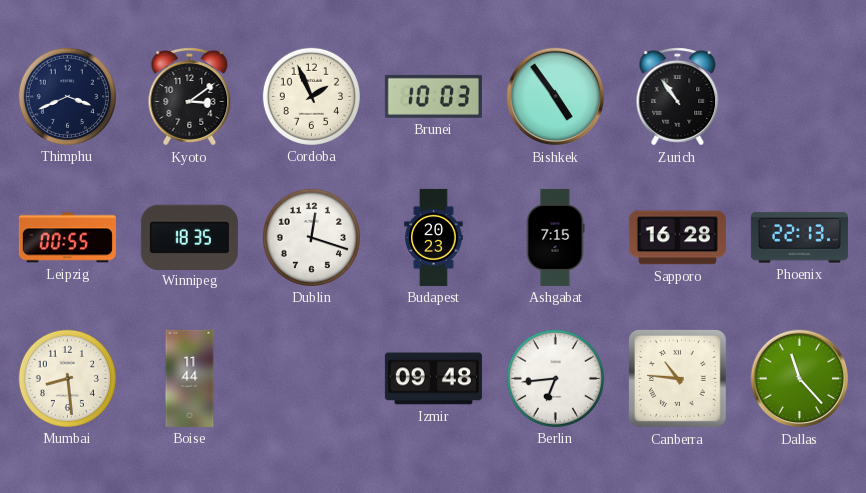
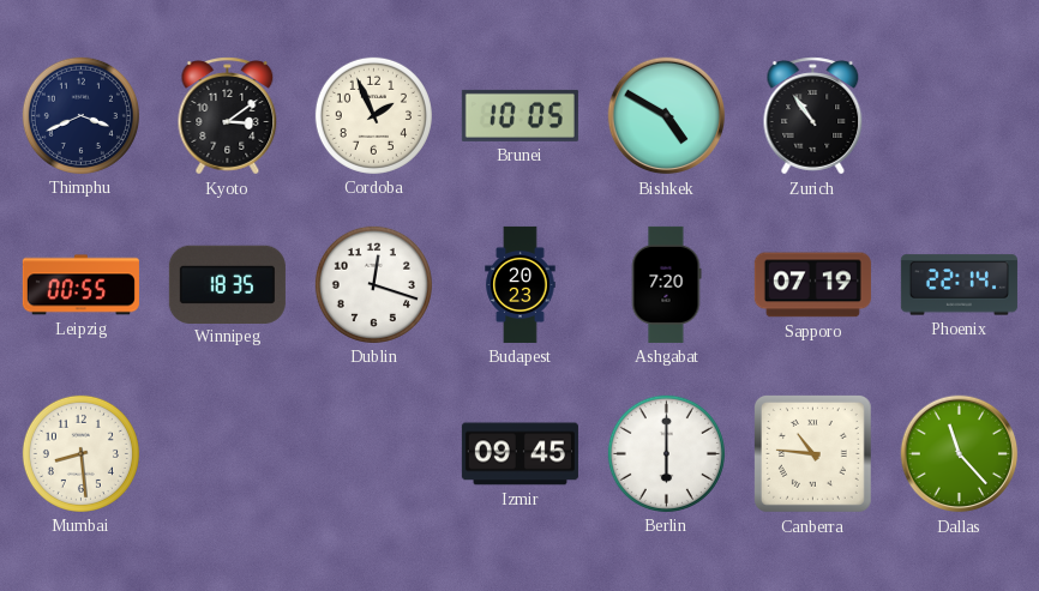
Brunei: 10:03 -> 10:05
Bishkek: 4:54 -> 4:50
Ashgabat: 7:15 -> 7:20
Sapporo: 16:28 -> 07:19
Phoenix: 22:13 -> 22:14
Boise: 11:44 -> none
Izmir: 09:48 -> 09:45
Berlin: 6:44 -> 6:00
